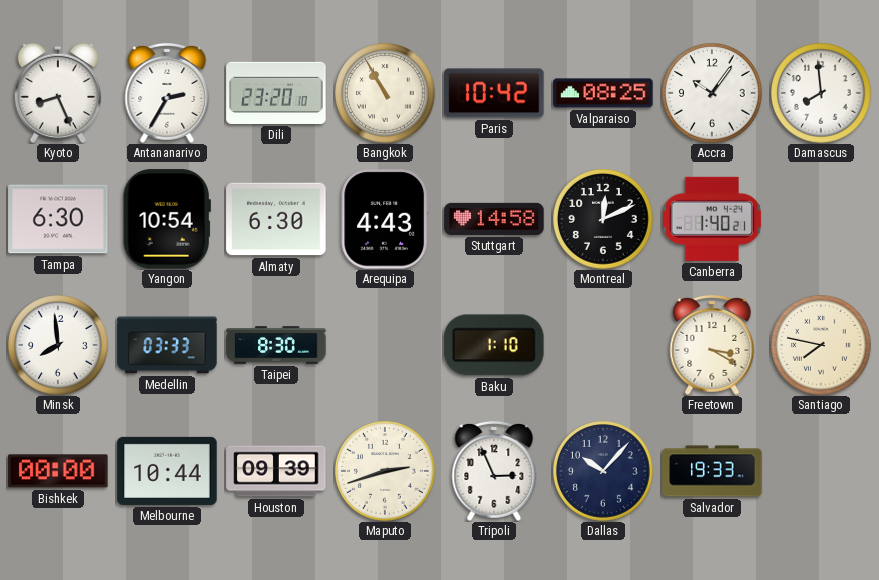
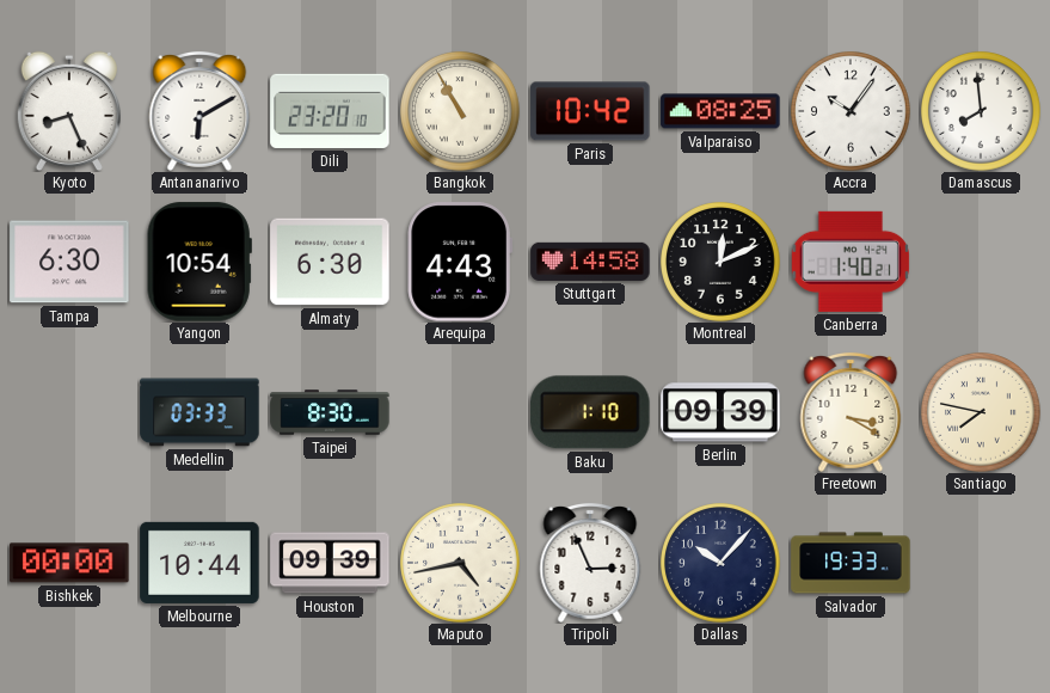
Antananarivo: 2:35 -> 6:10
Minsk: 7:59 -> none
Berlin: none -> 09:39
Maputo: 2:42 -> 4:43
